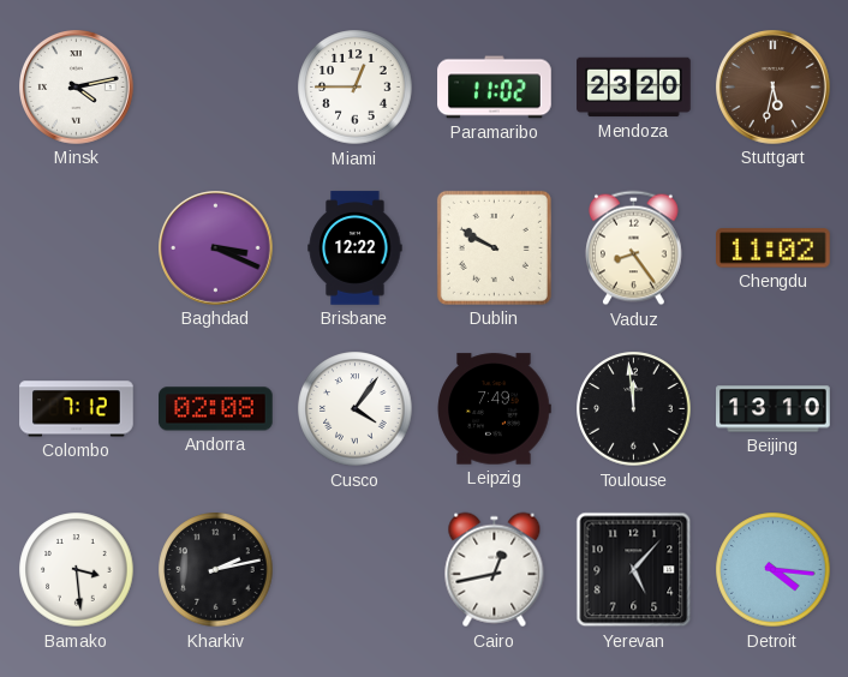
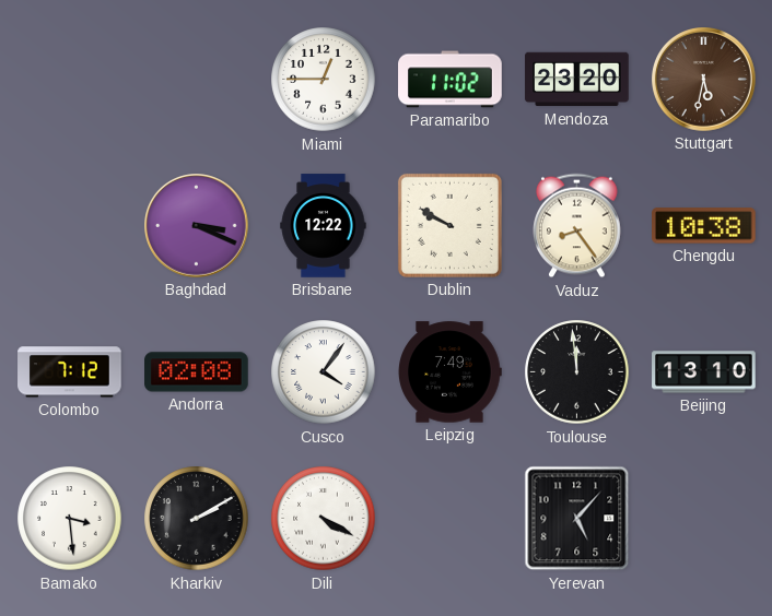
Minsk: 4:13 -> none
Chengdu: 11:02 -> 10:38
Kharkiv: 2:13 -> 2:10
Dili: none -> 4:20
Cairo: 12:43 -> none
Detroit: 4:16 -> none
